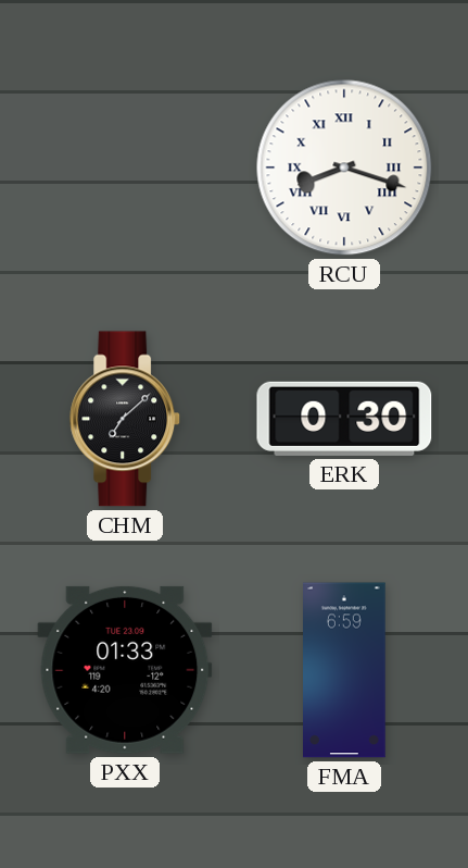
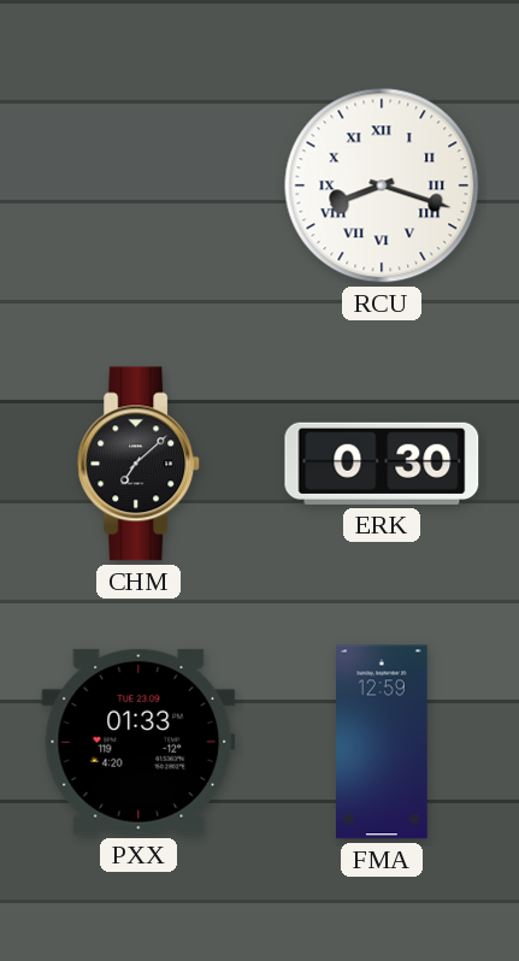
FMA: 6:59 -> 12:59
